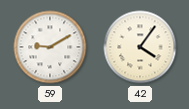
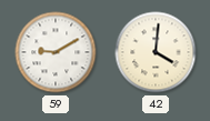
42: 4:06 -> 4:01
